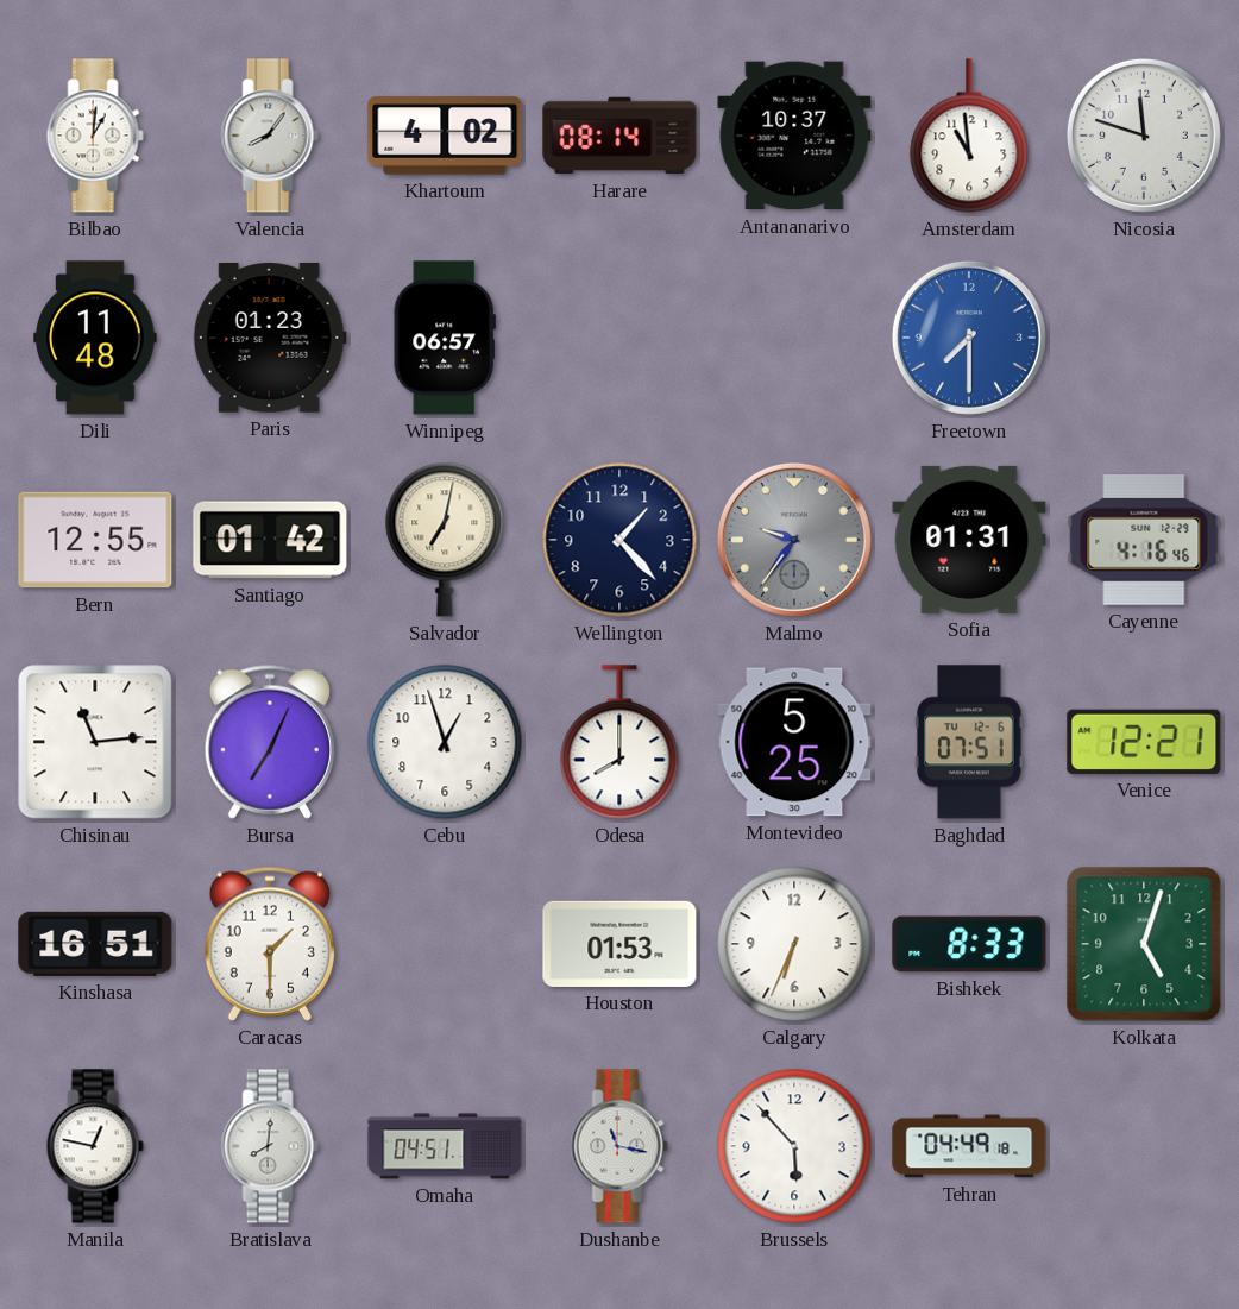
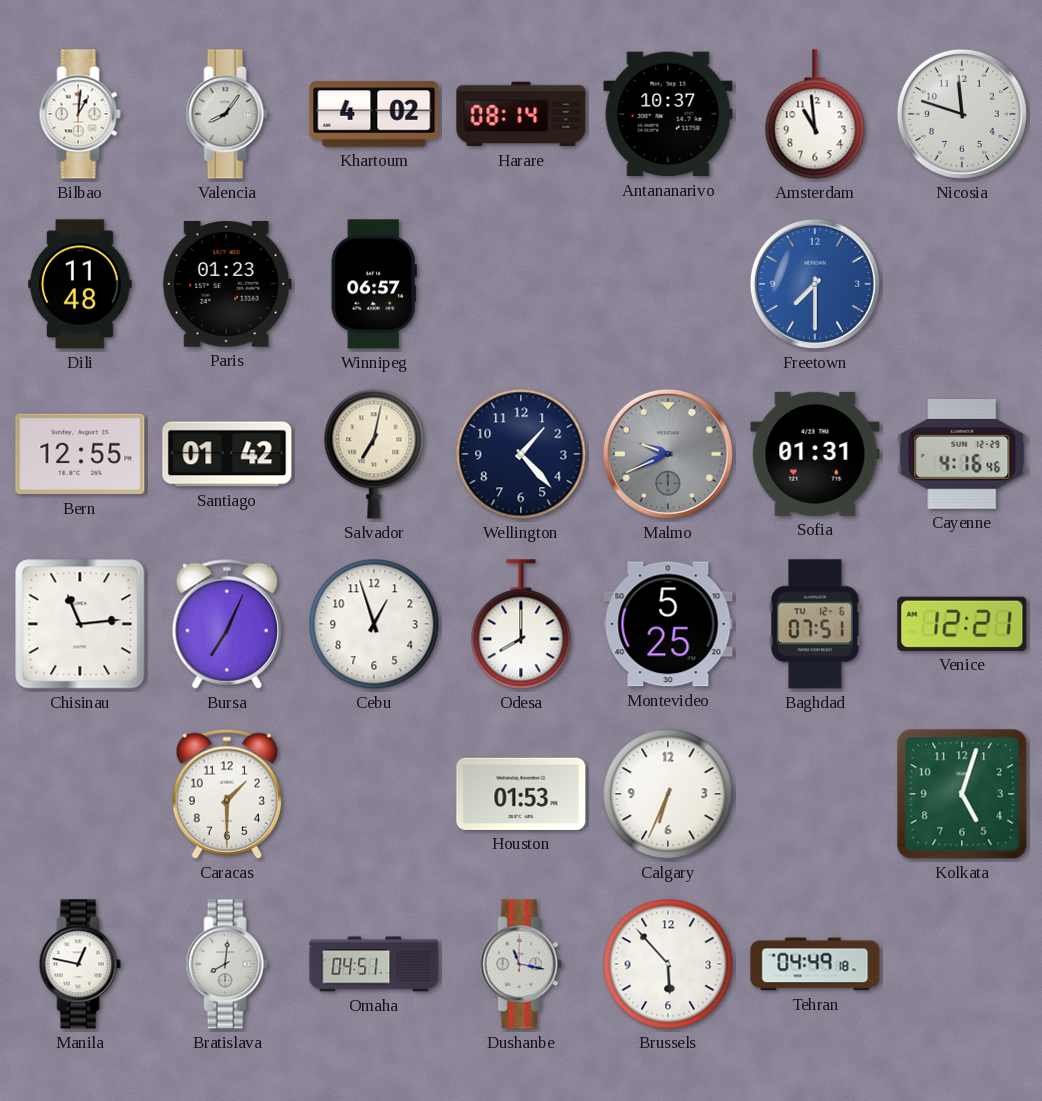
Malmo: 9:36 -> 9:41
Kinshasa: 16:51 -> none
Bishkek: 8:33 -> none
